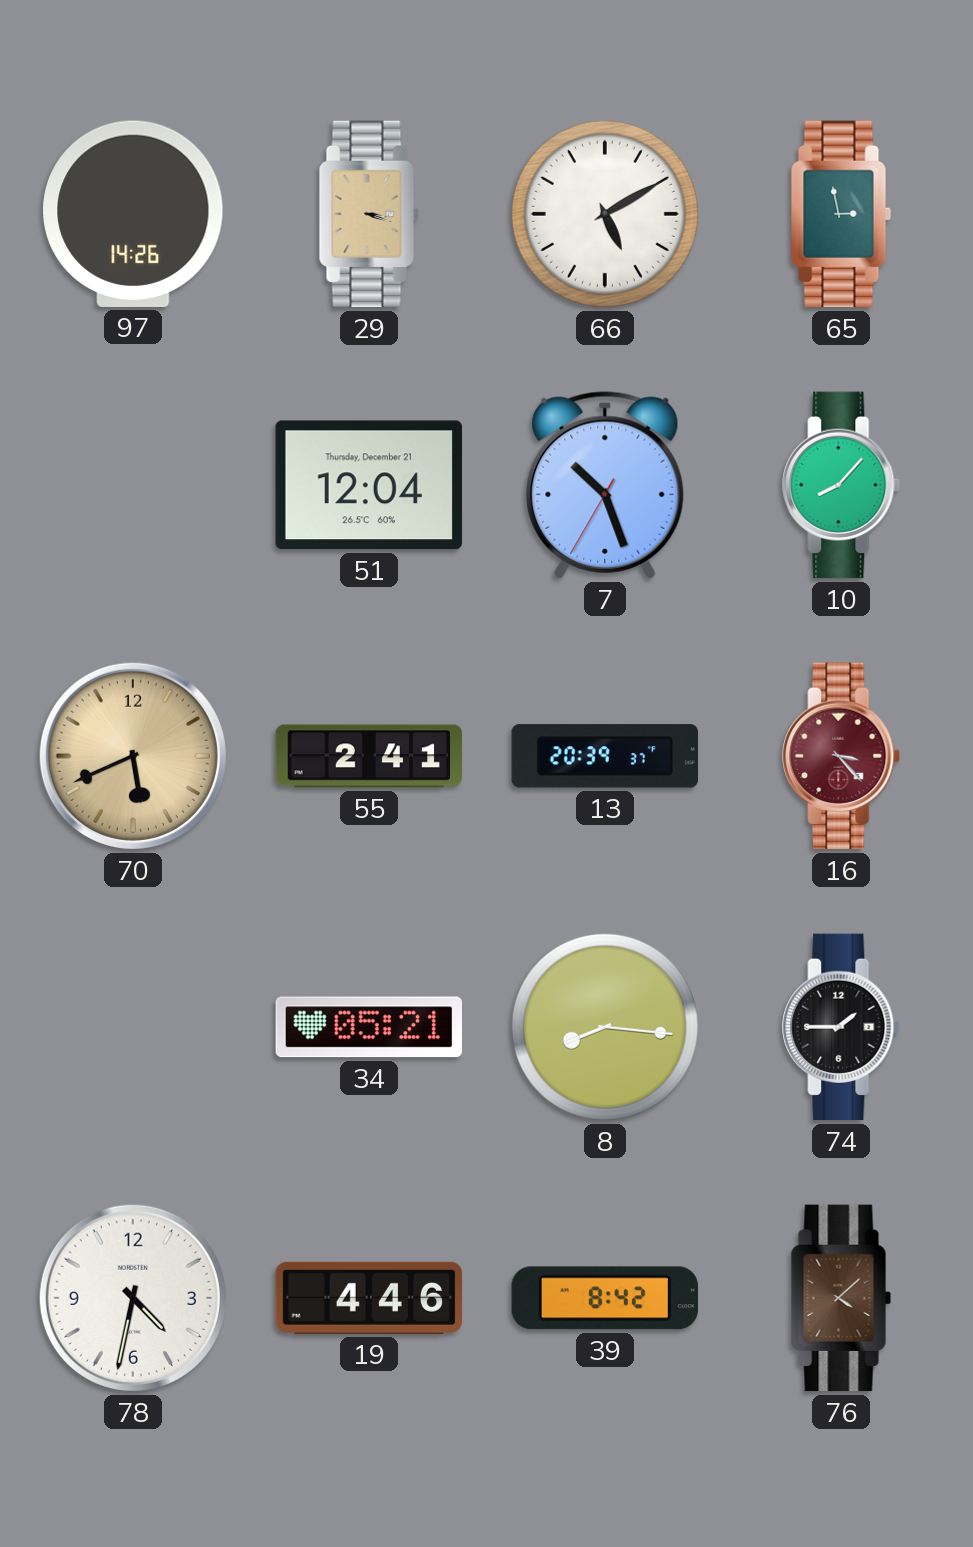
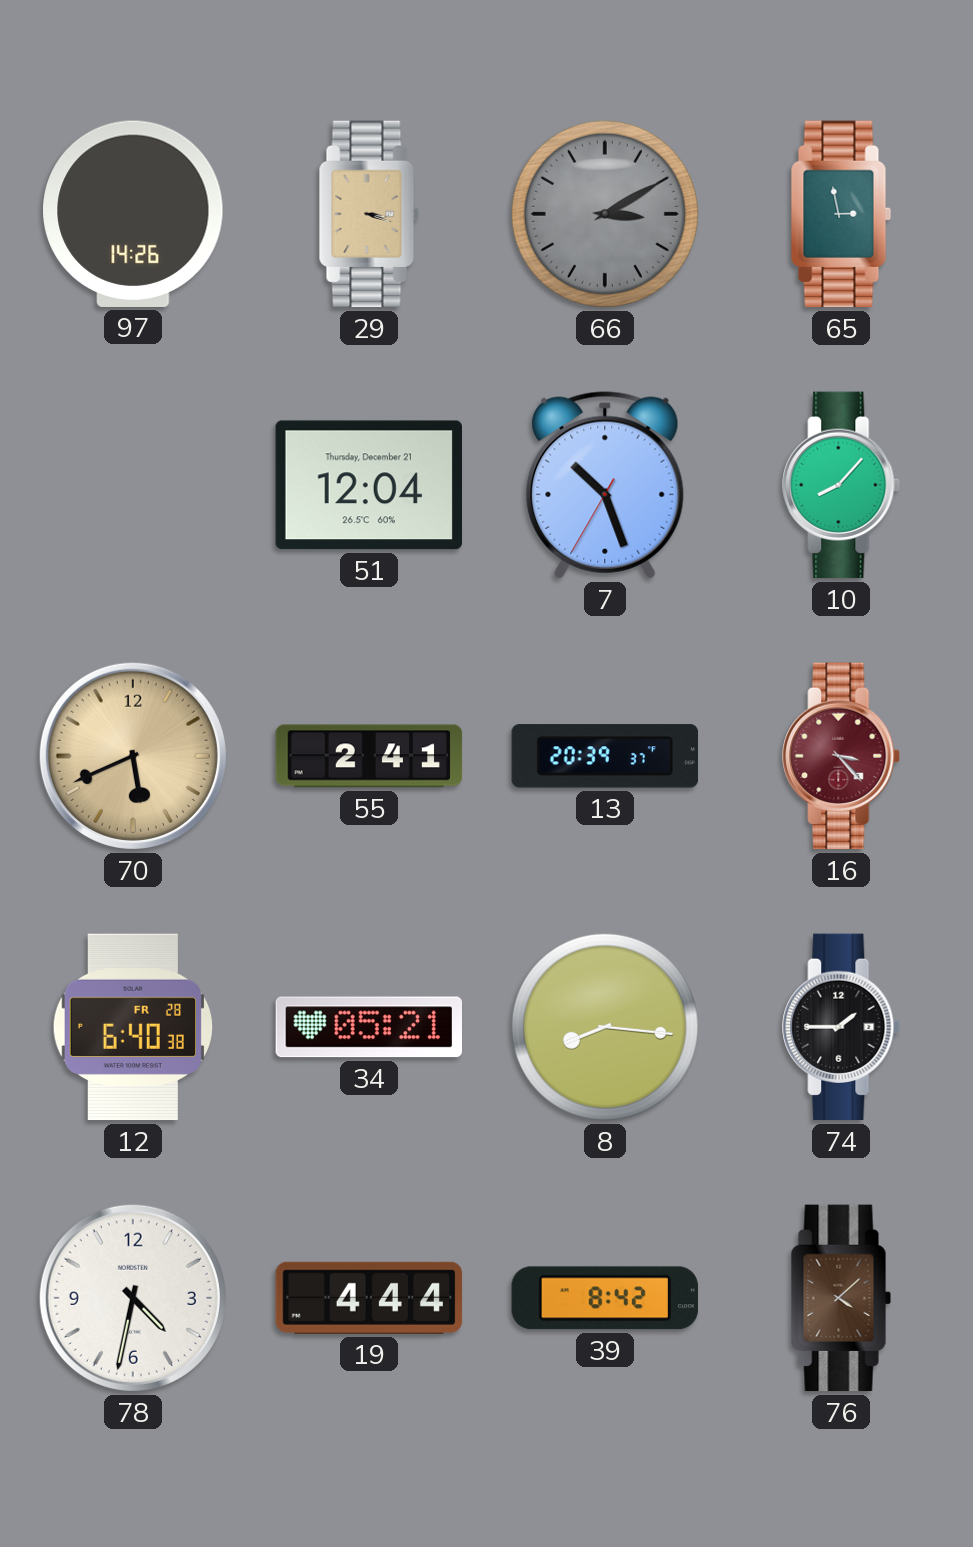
66: 5:10 -> 3:10
66 dial: white -> grey
12: none -> 6:40
19: 4:46 -> 4:44
